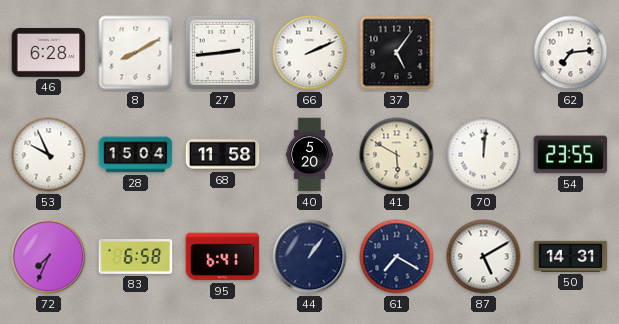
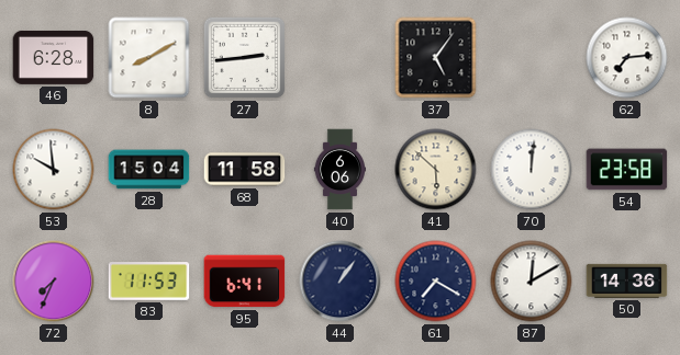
66: 2:11 -> none
53: 9:56 -> 9:59
40: 5:20 -> 6:06
41: 5:50 -> 5:52
54: 23:55 -> 23:58
83: 6:58 -> 11:53
87: 5:10 -> 12:10
50: 14:31 -> 14:36
